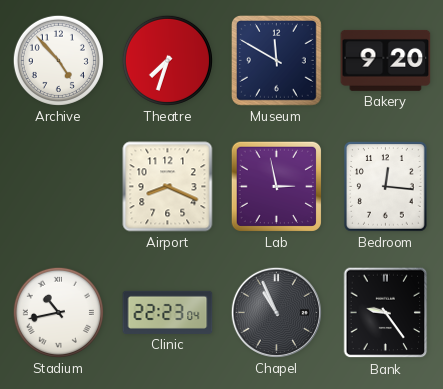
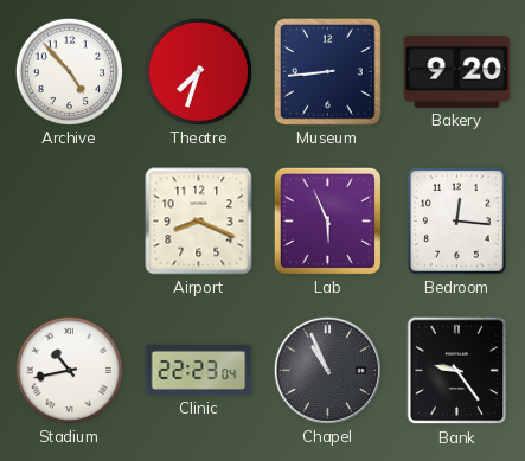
Museum: 11:50 -> 8:44
Lab: 2:58 -> 5:56
